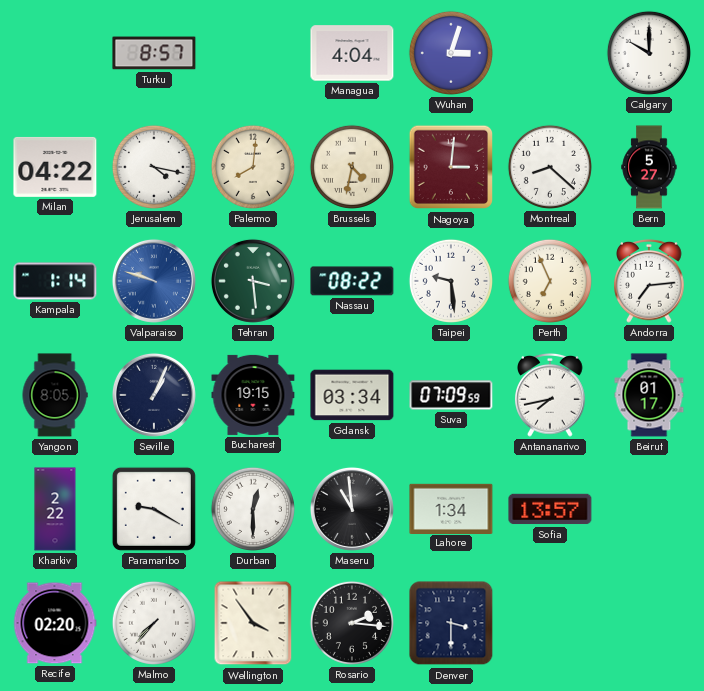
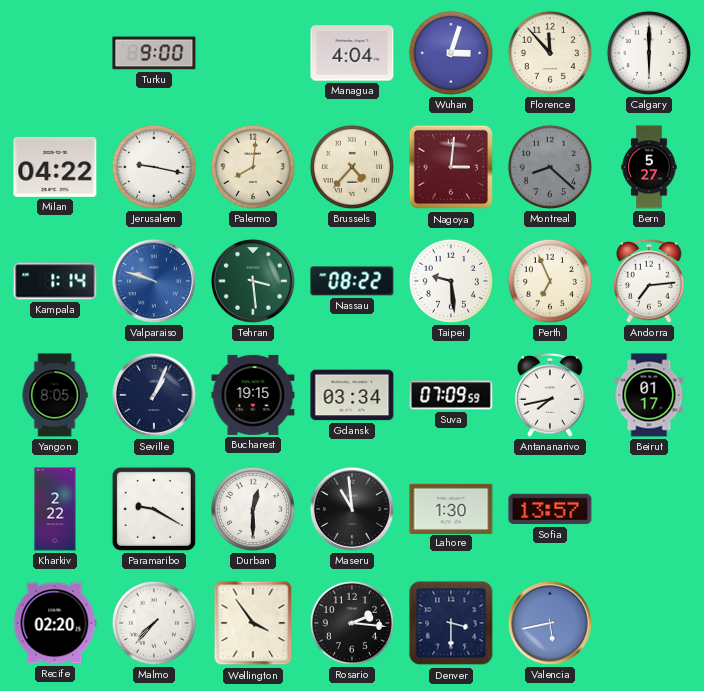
Turku: 8:57 -> 9:00
Florence: none -> 11:53
Calgary: 10:00 -> 6:00
Jerusalem: 4:17 -> 9:17
Brussels: 4:32 -> 4:37
Montreal dial: white -> grey
Lahore: 1:34 -> 1:30
Valencia: none -> 5:43
